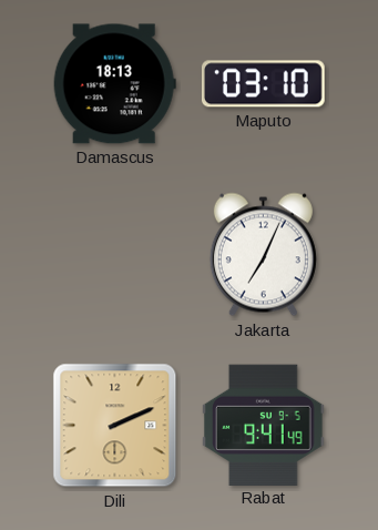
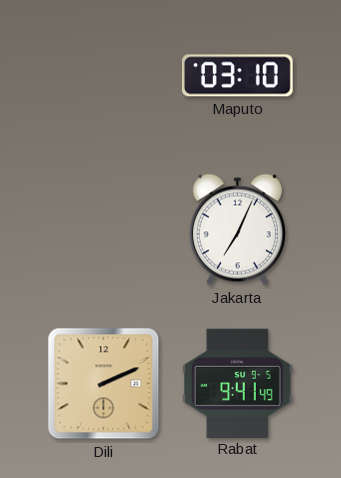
Damascus: 18:13 -> none
